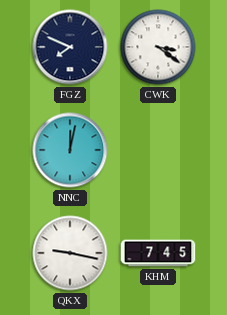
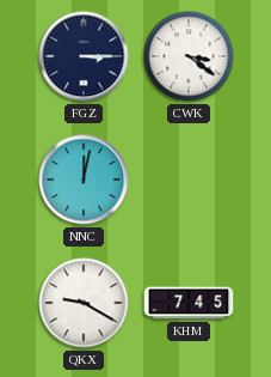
FGZ: 7:49 -> 3:15
QKX: 9:17 -> 9:20
